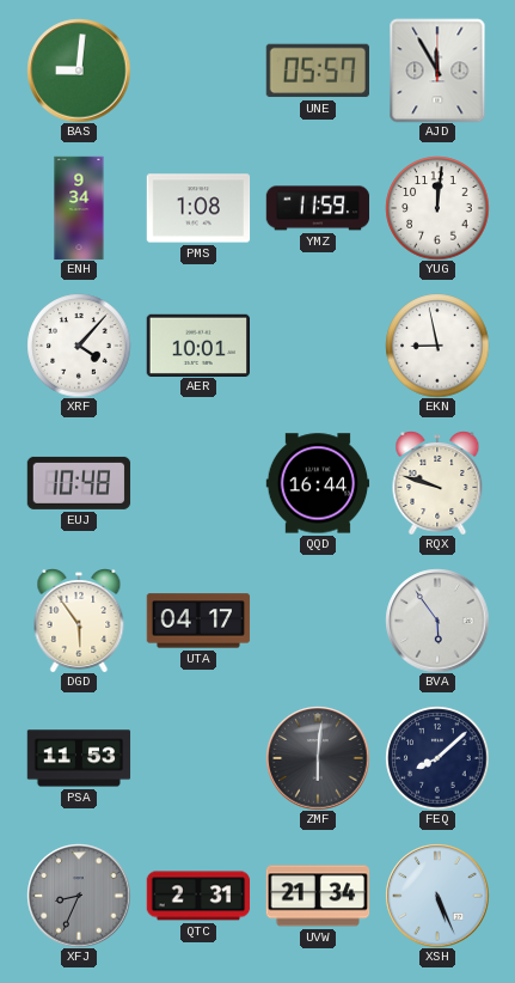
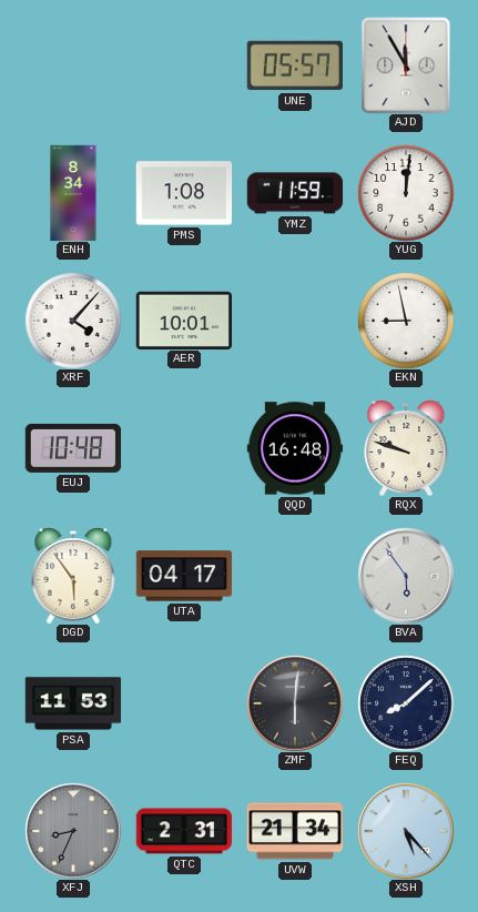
BAS: 9:01 -> none
ENH: 9:34 -> 8:34
QQD: 16:44 -> 16:48
XSH: 5:26 -> 5:23
